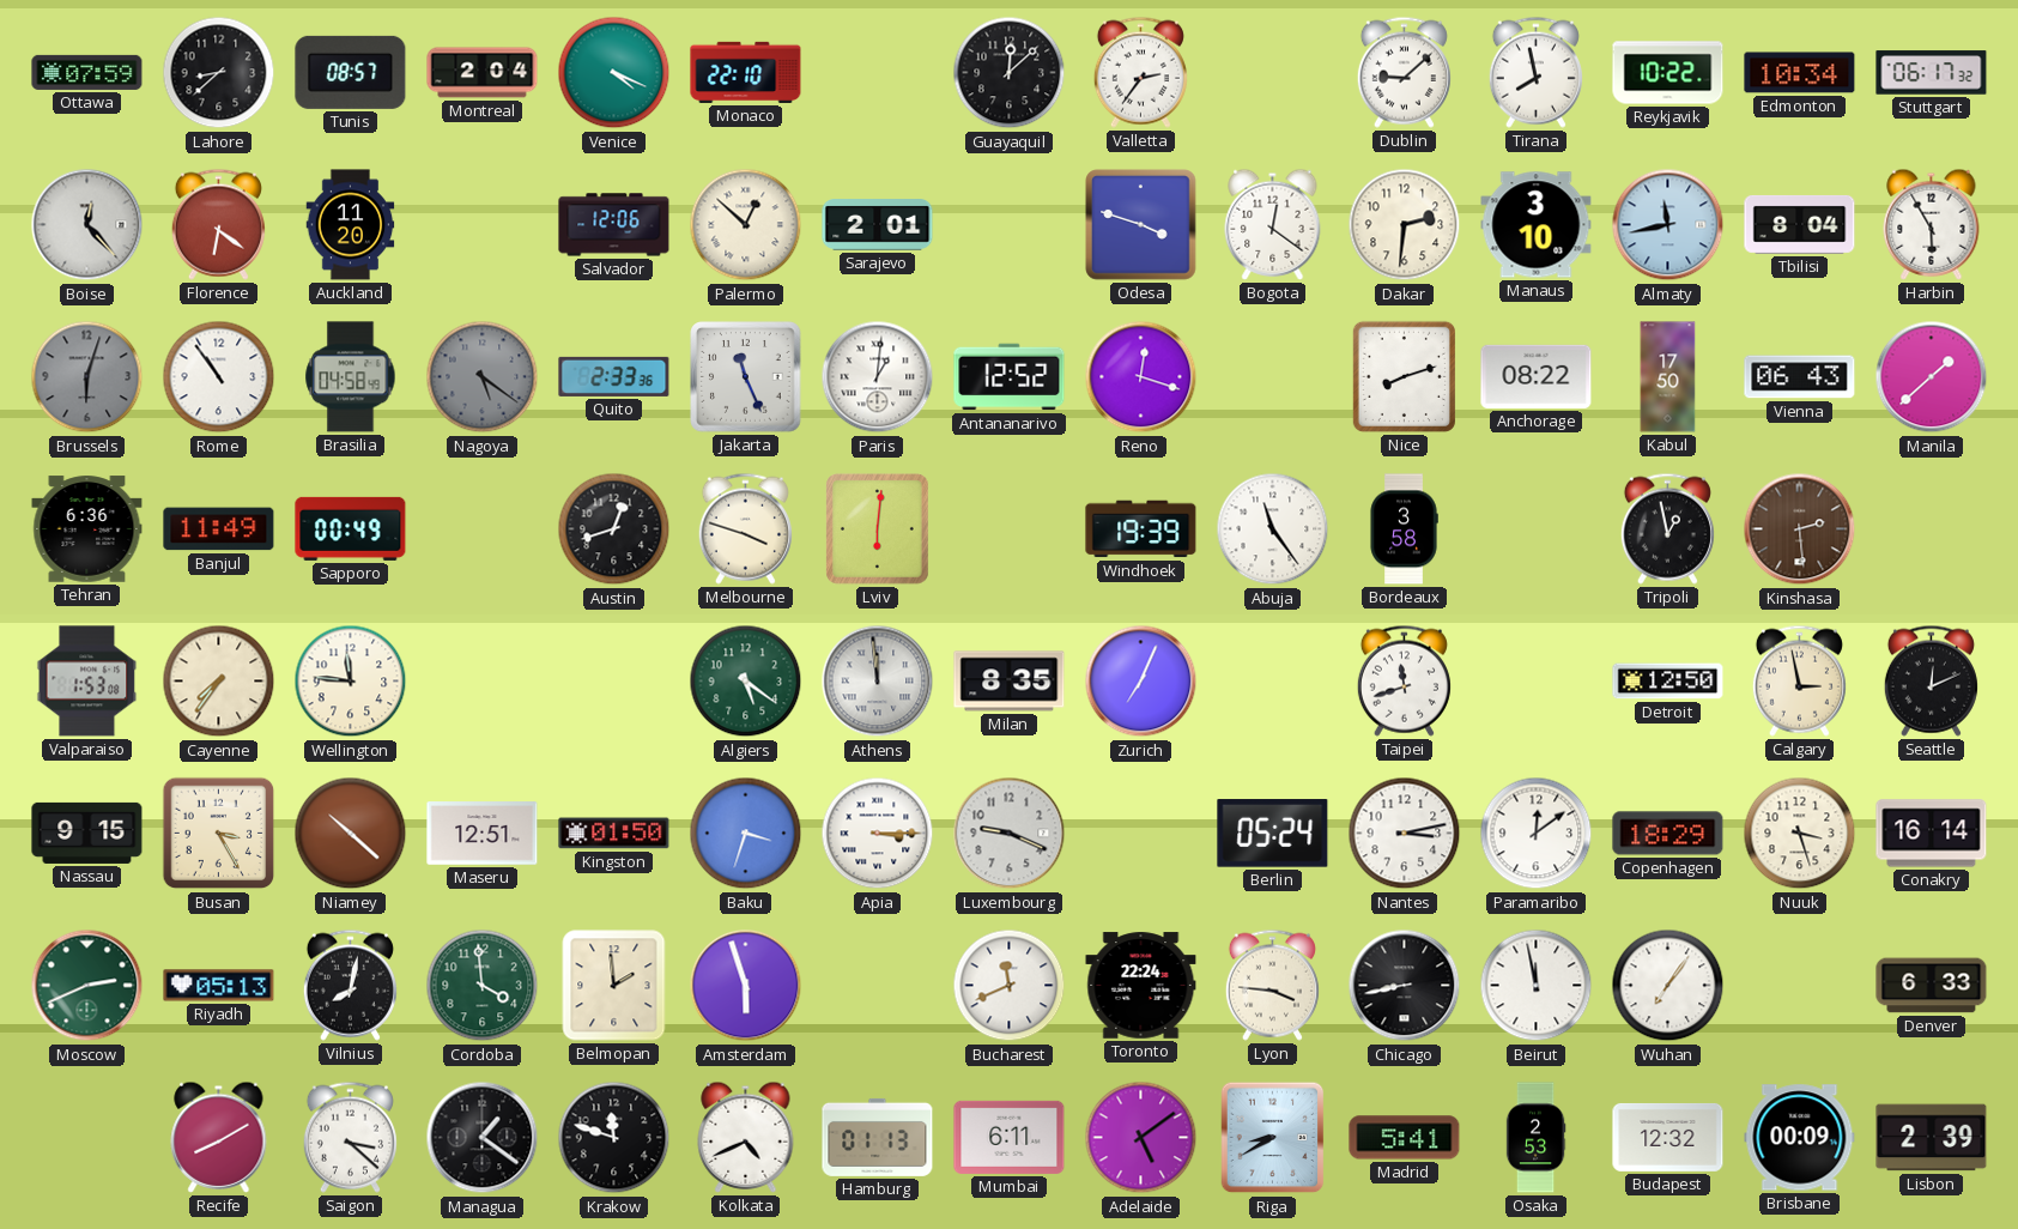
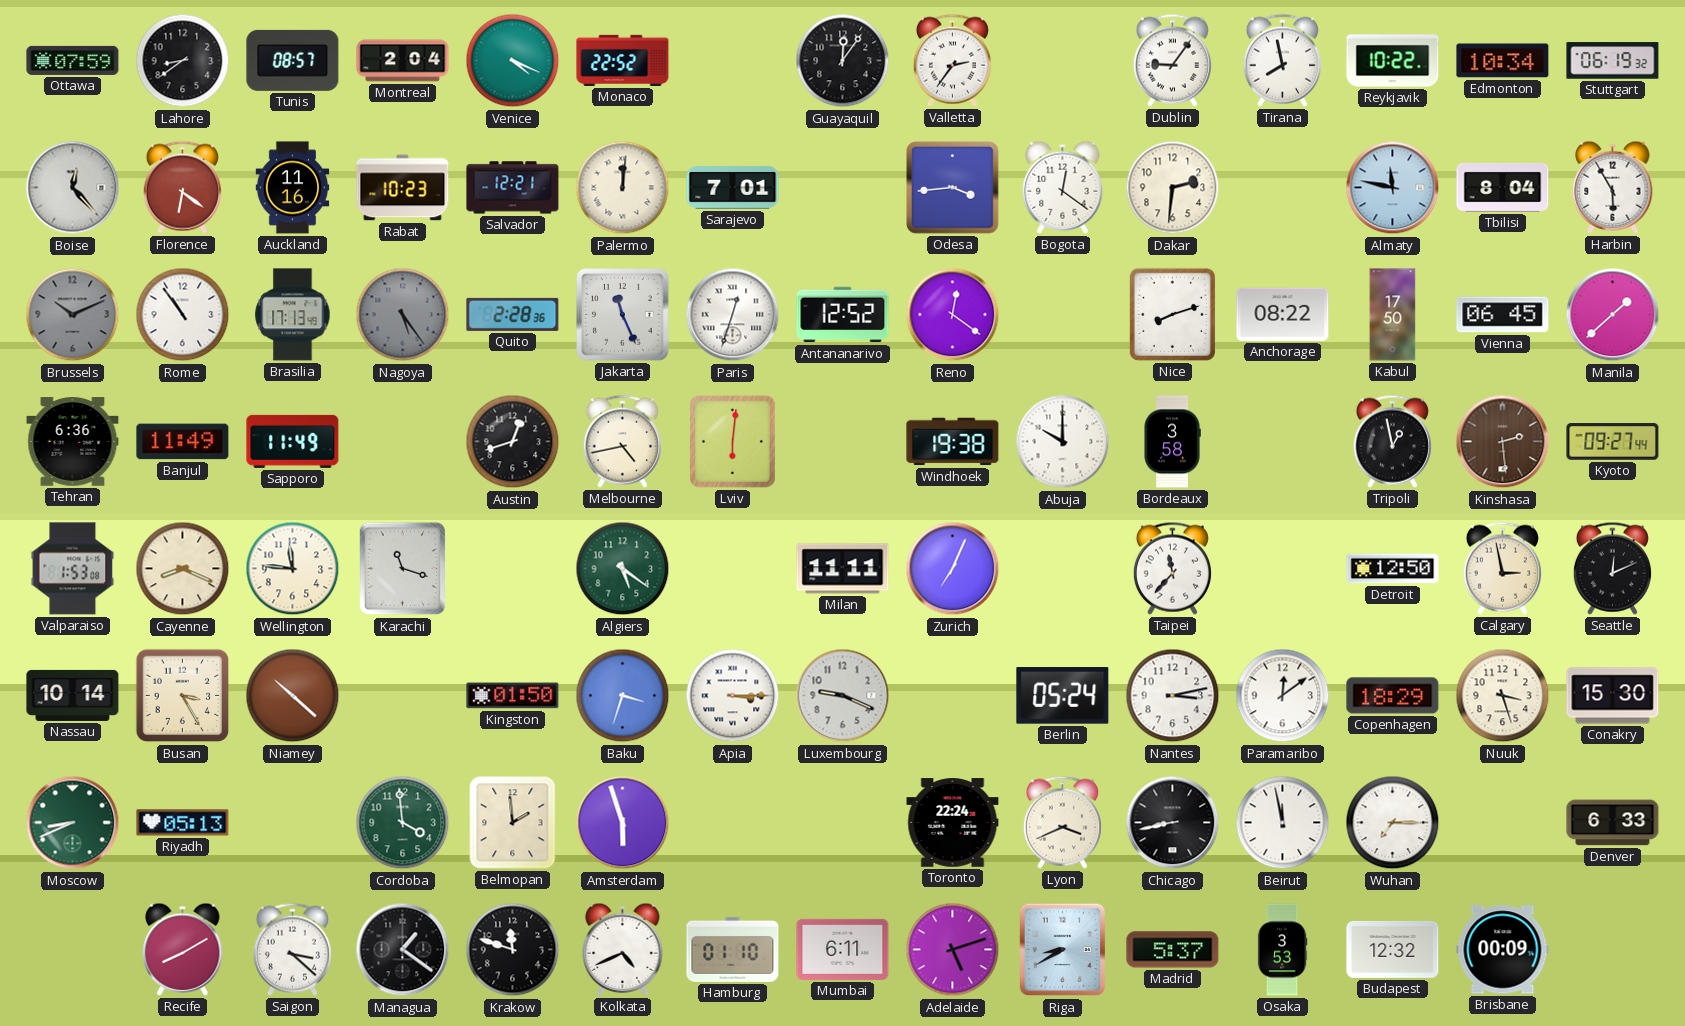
Lahore: 8:38 -> 8:39
Monaco: 22:10 -> 22:52
Guayaquil: 12:08 -> 12:06
Dublin: 9:08 -> 9:06
Stuttgart: 06:17 -> 06:19
Auckland: 11:20 -> 11:16
Rabat: none -> 10:23
Salvador: 12:06 -> 12:21
Palermo: 12:52 -> 12:01
Sarajevo: 2:01 -> 7:01
Odesa: 3:48 -> 3:44
Manaus: 3:10 -> none
Almaty: 11:43 -> 11:47
Brussels: 6:03 -> 10:11
Brasilia: 04:58 -> 17:13
Nagoya: 5:21 -> 5:24
Quito: 2:33 -> 2:28
Paris: 1:01 -> 12:33
Reno: 12:18 -> 12:21
Vienna: 06:43 -> 06:45
Sapporo: 00:49 -> 11:49
Melbourne: 3:48 -> 4:43
Windhoek: 19:39 -> 19:38
Abuja: 11:24 -> 10:00
Kyoto: none -> 09:27
Cayenne: 7:36 -> 8:19
Karachi: none -> 11:18
Athens: 11:59 -> none
Milan: 8:35 -> 11:11
Taipei: 11:42 -> 11:37
Nassau: 9:15 -> 10:14
Maseru: 12:51 -> none
Conakry: 16:14 -> 15:30
Moscow: 2:41 -> 8:41
Vilnius: 8:02 -> none
Bucharest: 11:41 -> none
Lyon: 3:46 -> 3:41
Wuhan: 7:06 -> 7:15
Hamburg: 01:13 -> 01:10
Adelaide: 5:09 -> 5:12
Madrid: 5:41 -> 5:37
Osaka: 2:53 -> 3:53
Lisbon: 2:39 -> none
